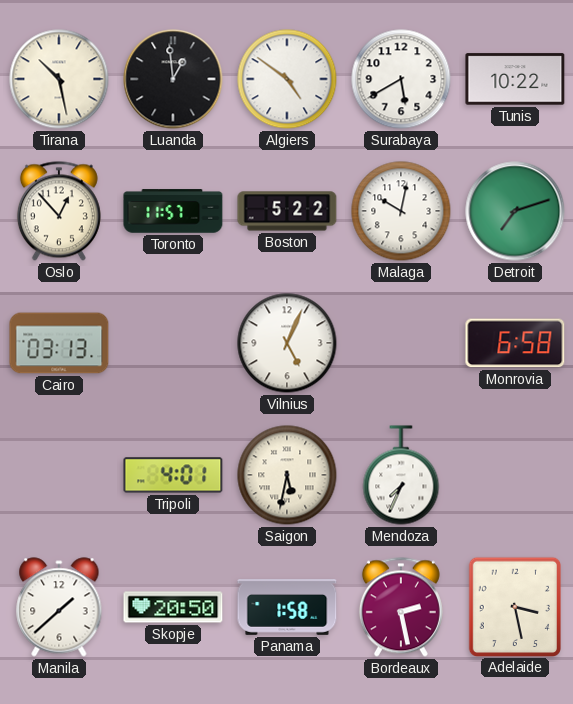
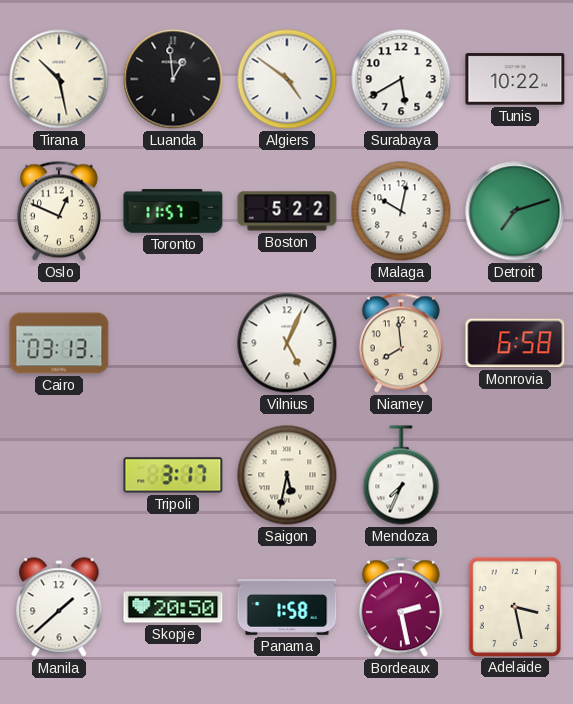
Oslo: 12:53 -> 12:49
Niamey: none -> 7:59
Tripoli: 4:01 -> 3:17
